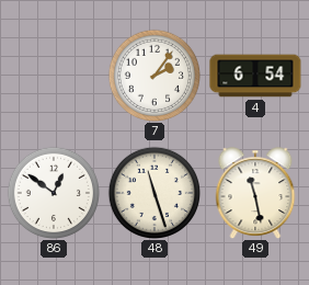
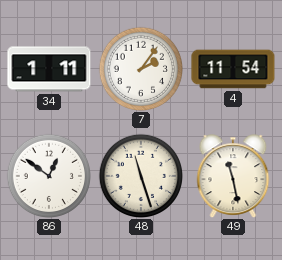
34: none -> 1:11
4: 6:54 -> 11:54
